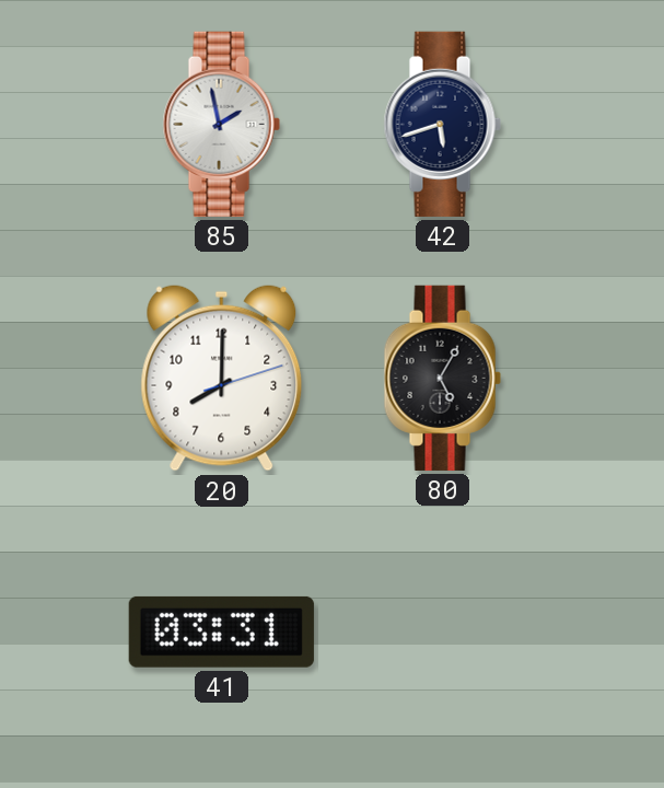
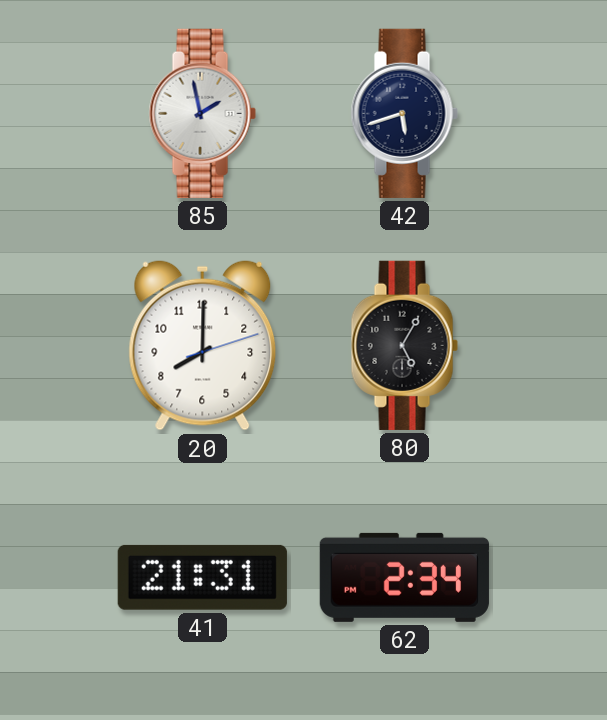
41: 03:31 -> 21:31
62: none -> 2:34
